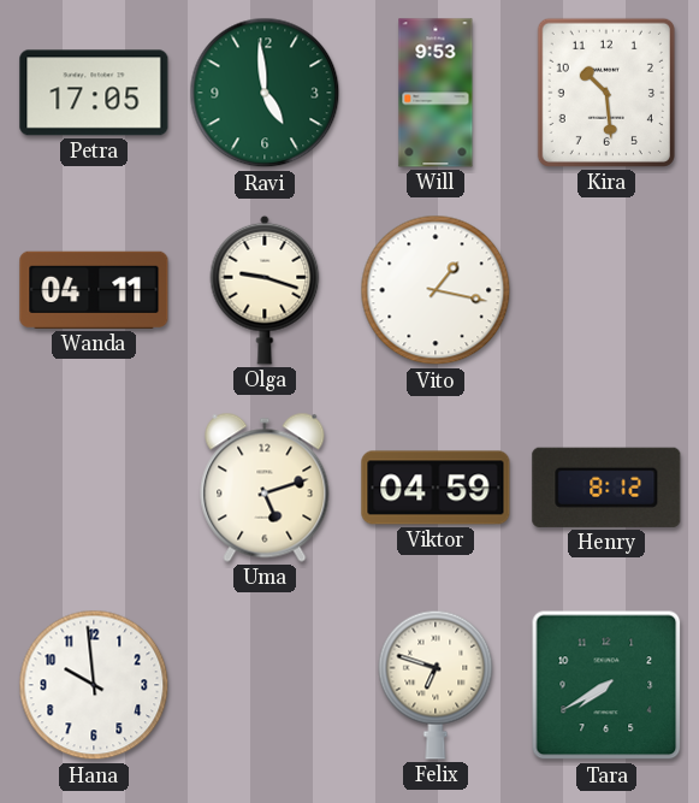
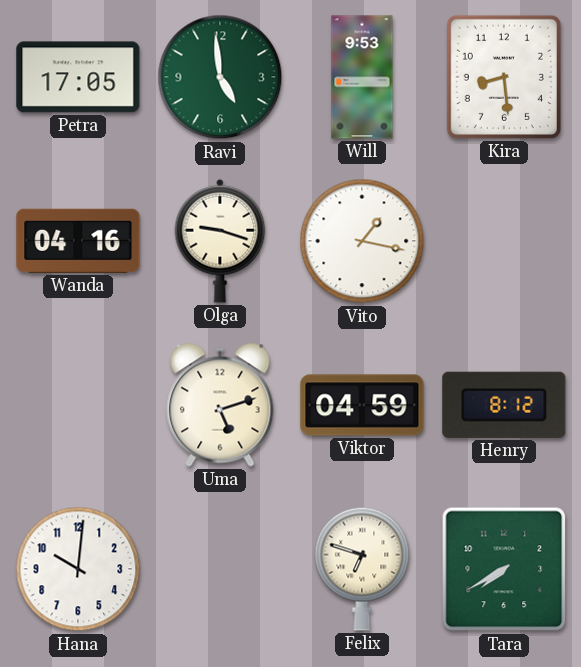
Kira: 10:29 -> 8:29
Wanda: 04:11 -> 04:16
Hana: 9:59 -> 10:01
